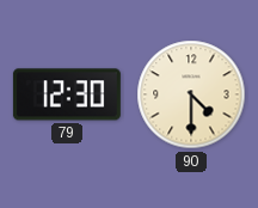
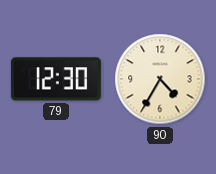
90: 4:30 -> 4:35
